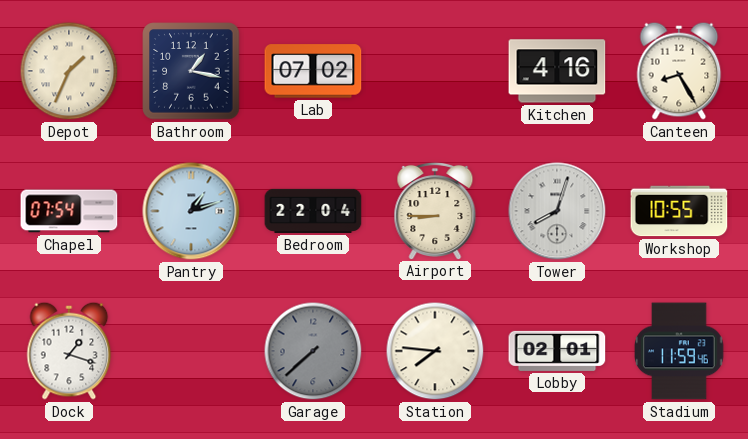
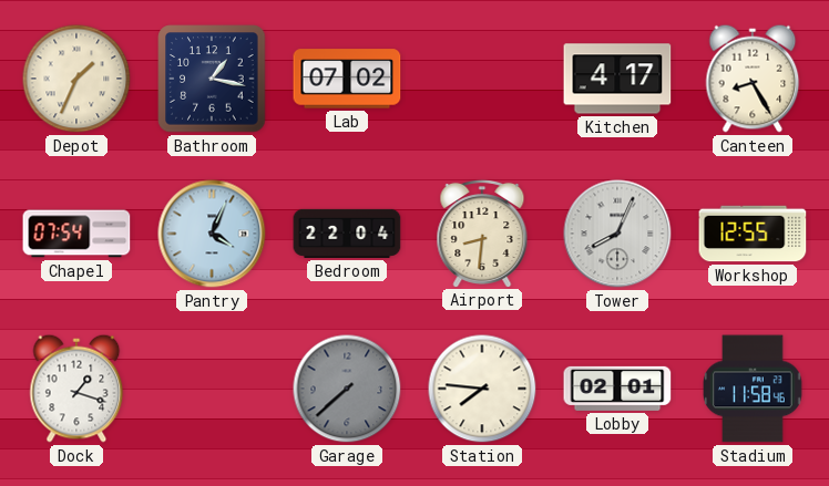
Kitchen: 4:16 -> 4:17
Pantry: 1:12 -> 4:04
Airport: 8:45 -> 8:31
Tower: 8:03 -> 8:04
Workshop: 10:55 -> 12:55
Stadium: 11:59 -> 11:58
